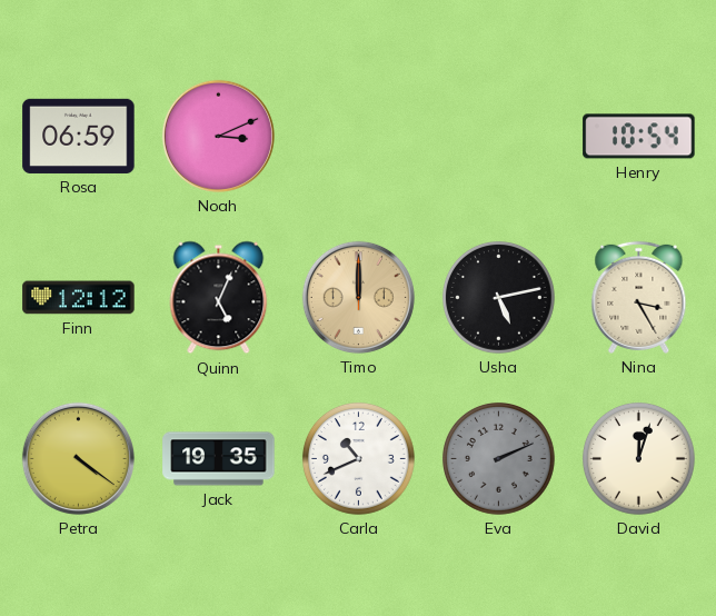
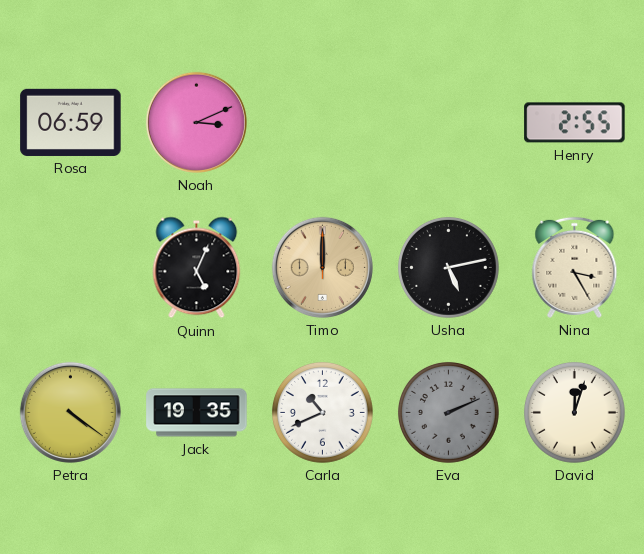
Henry: 10:54 -> 2:55
Finn: 12:12 -> none
